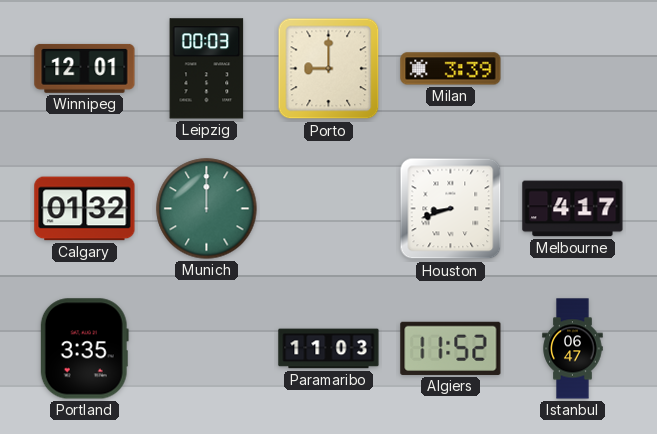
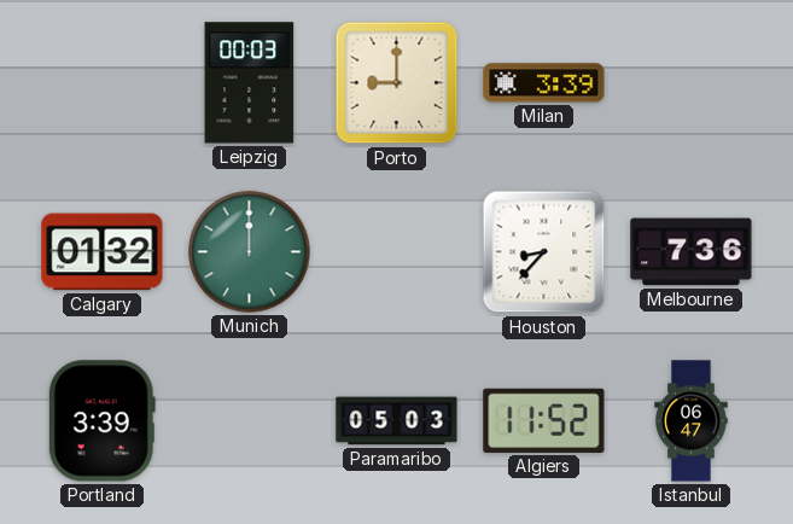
Winnipeg: 12:01 -> none
Houston: 8:42 -> 8:37
Melbourne: 4:17 -> 7:36
Portland: 3:35 -> 3:39
Paramaribo: 11:03 -> 05:03
